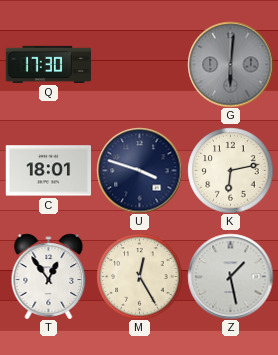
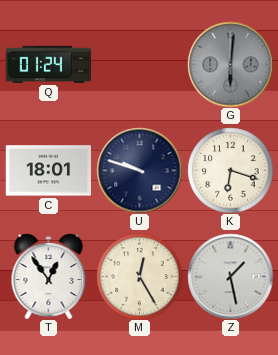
Q: 17:30 -> 01:24
U: 3:48 -> 9:48
K: 6:13 -> 6:18
